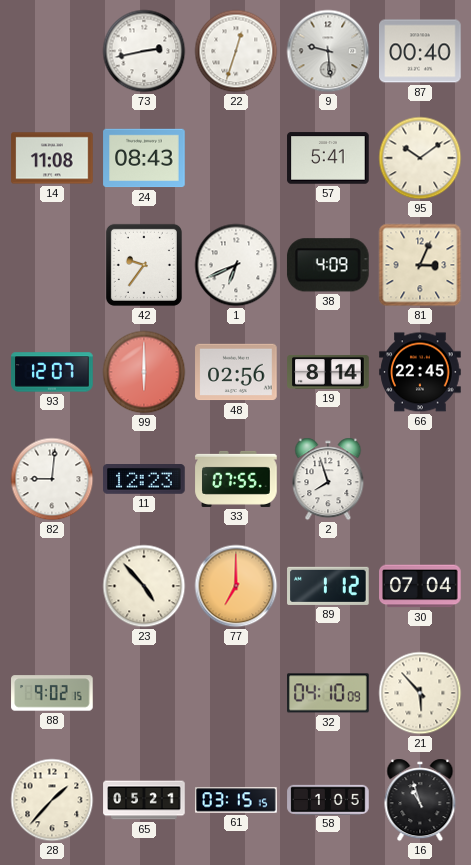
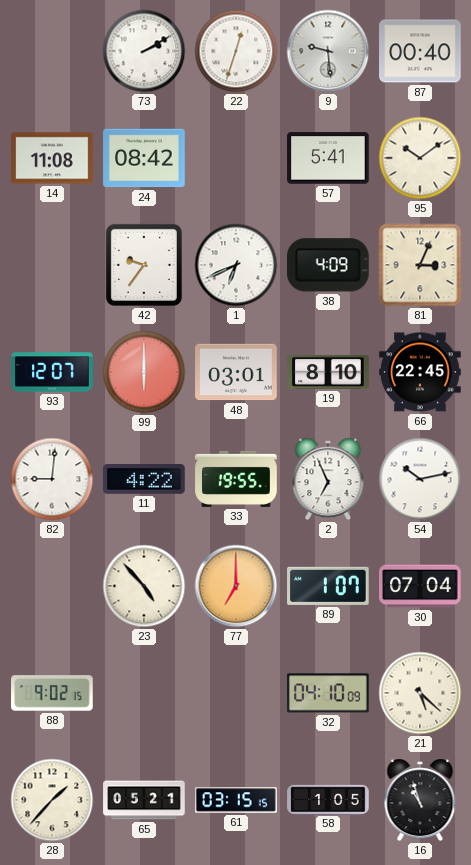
73: 2:43 -> 2:10
24: 08:43 -> 08:42
48: 02:56 -> 03:01
19: 8:14 -> 8:10
11: 12:23 -> 4:22
33: 07:55 -> 19:55
2: 7:57 -> 6:56
54: none -> 10:13
89: 1:12 -> 1:07
21: 5:53 -> 5:22
